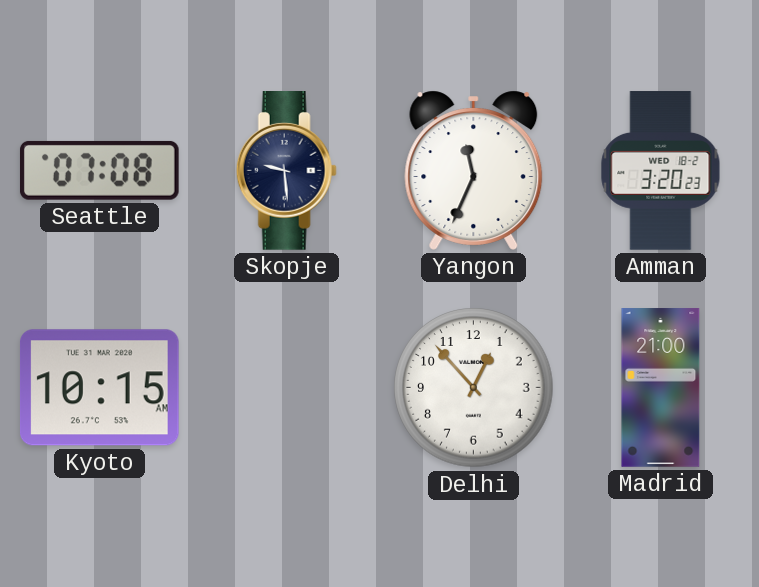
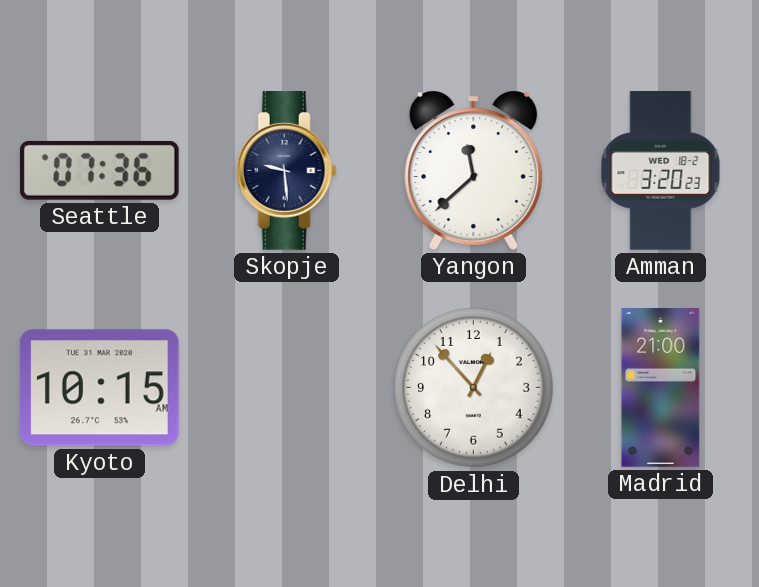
Seattle: 07:08 -> 07:36
Yangon: 11:34 -> 11:38
